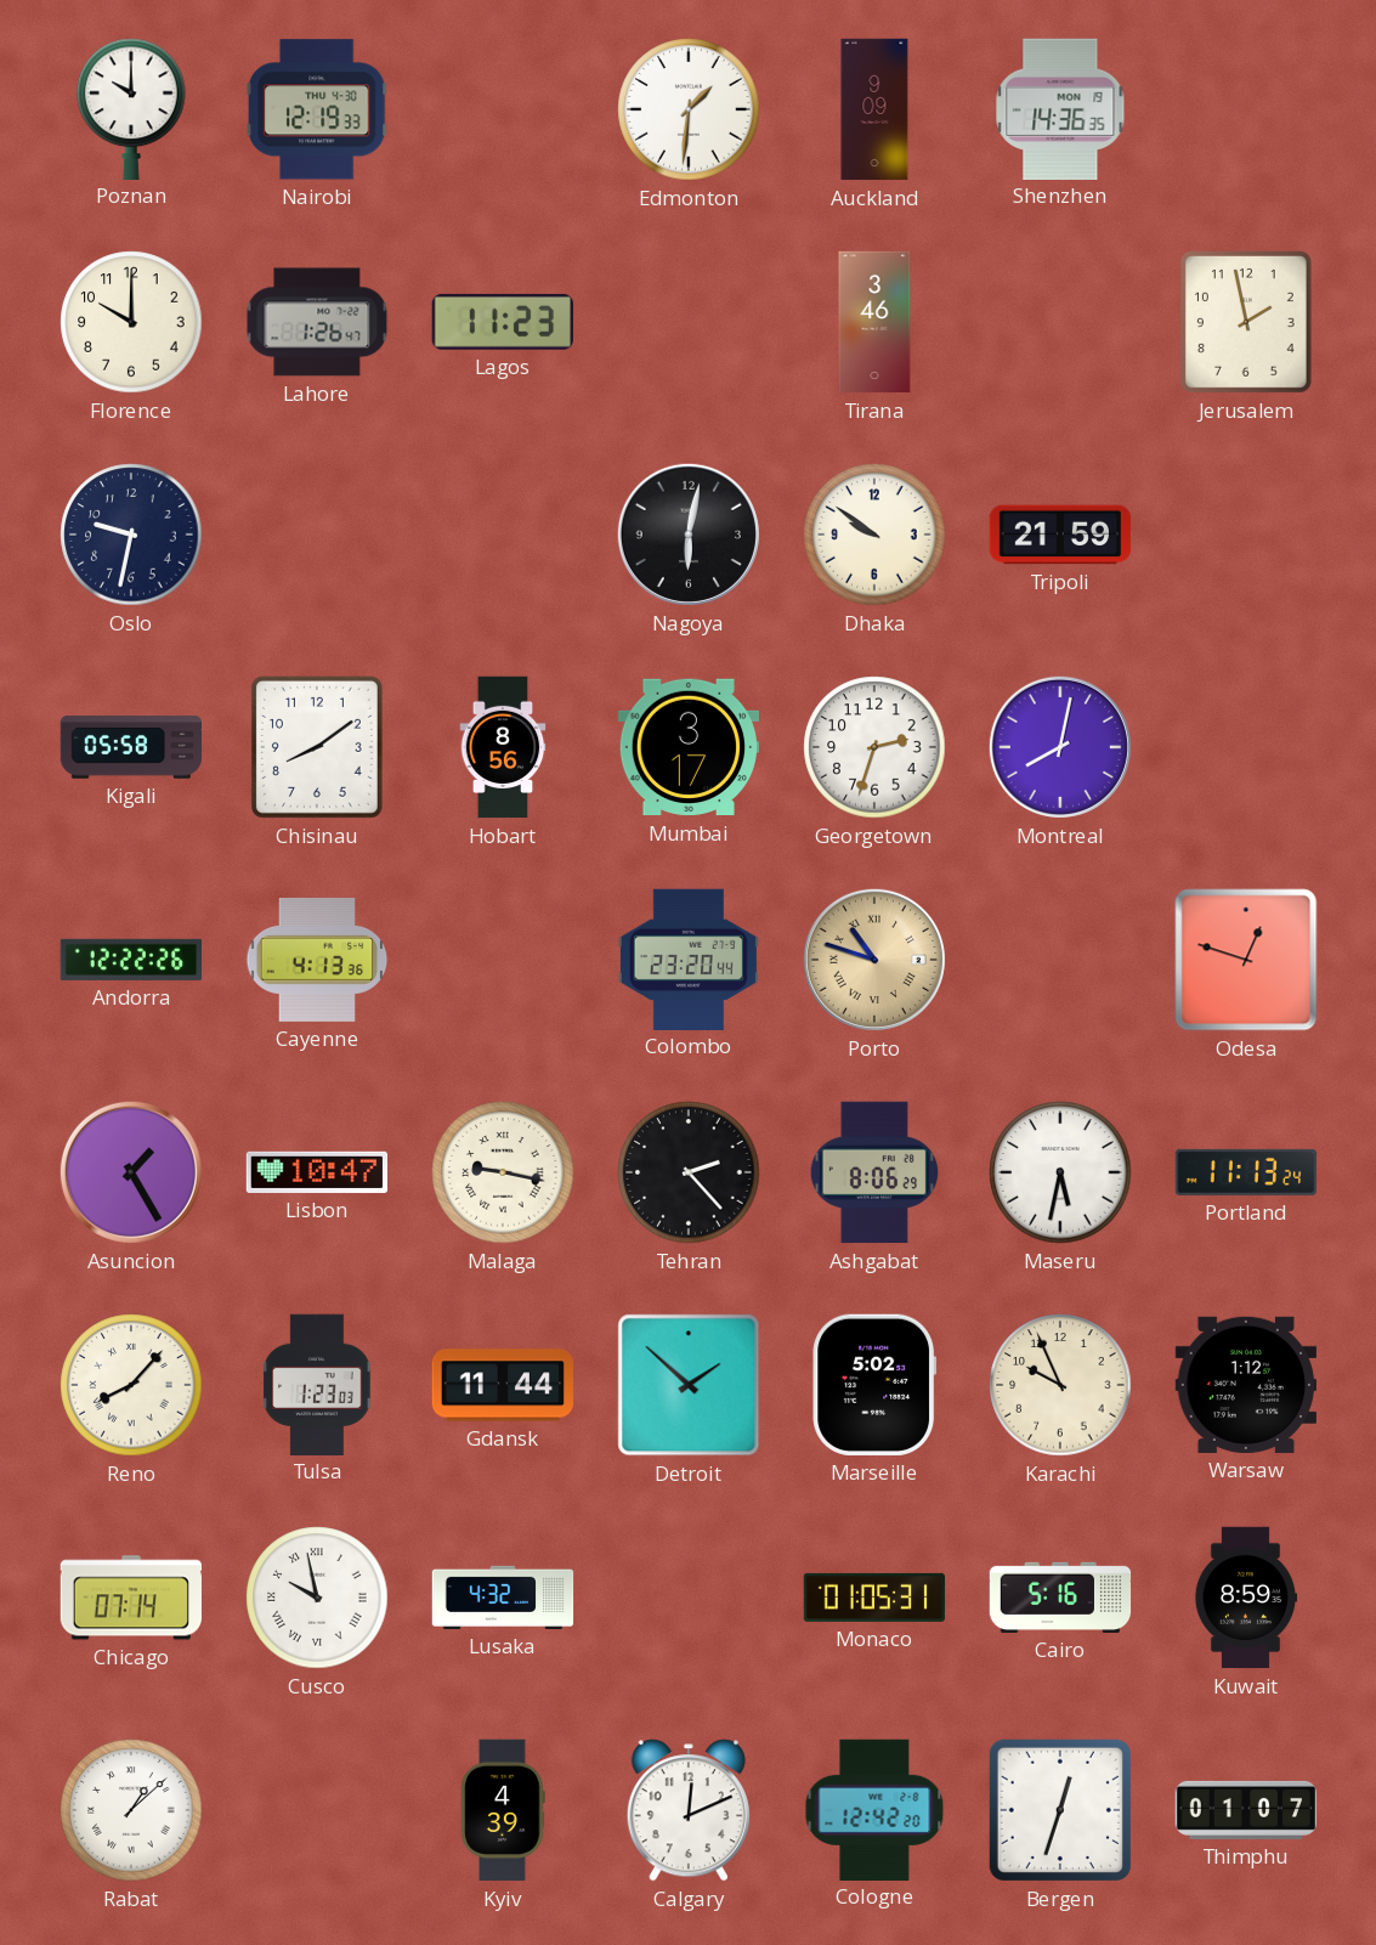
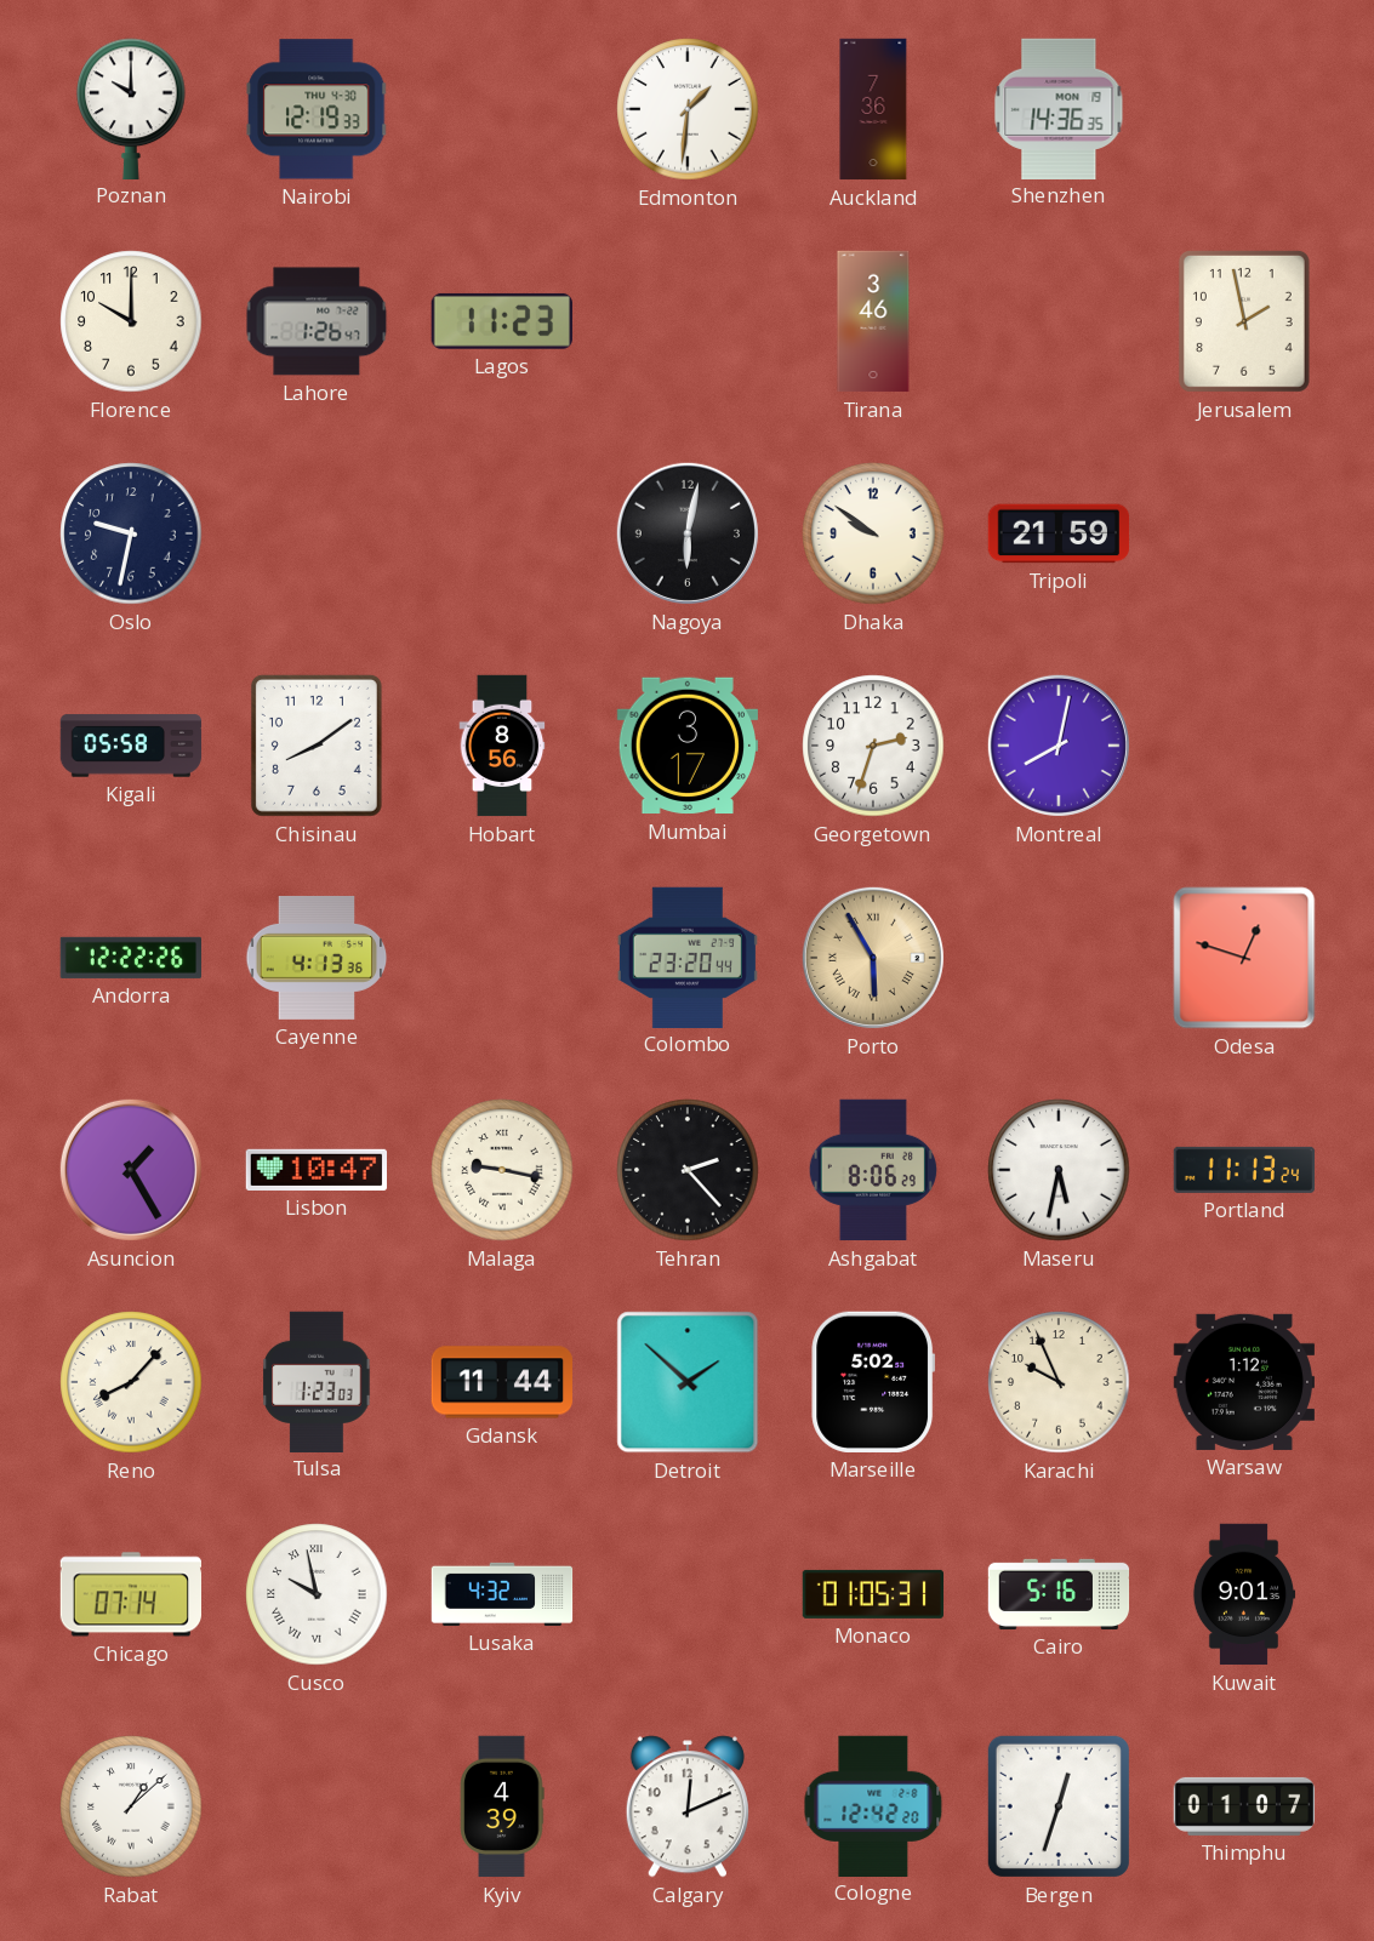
Auckland: 9:09 -> 7:36
Porto: 10:48 -> 5:55
Kuwait: 8:59 -> 9:01
